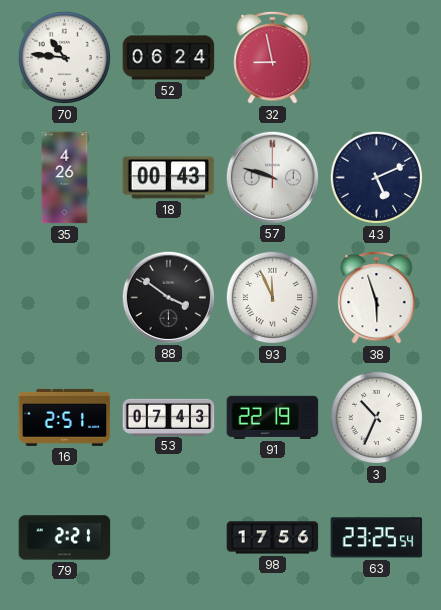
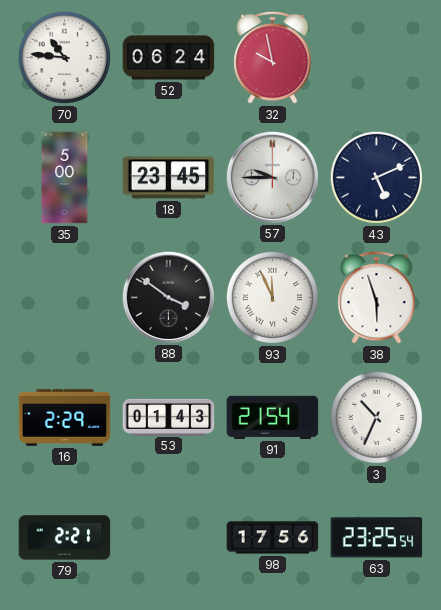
32: 8:58 -> 9:58
35: 4:26 -> 5:00
18: 00:43 -> 23:45
57: 9:48 -> 9:45
16: 2:51 -> 2:29
53: 07:43 -> 01:43
91: 22:19 -> 21:54
